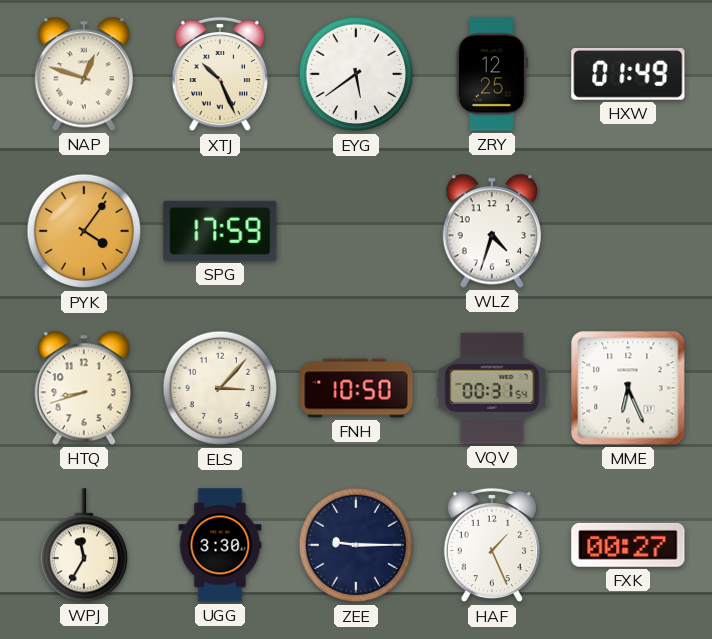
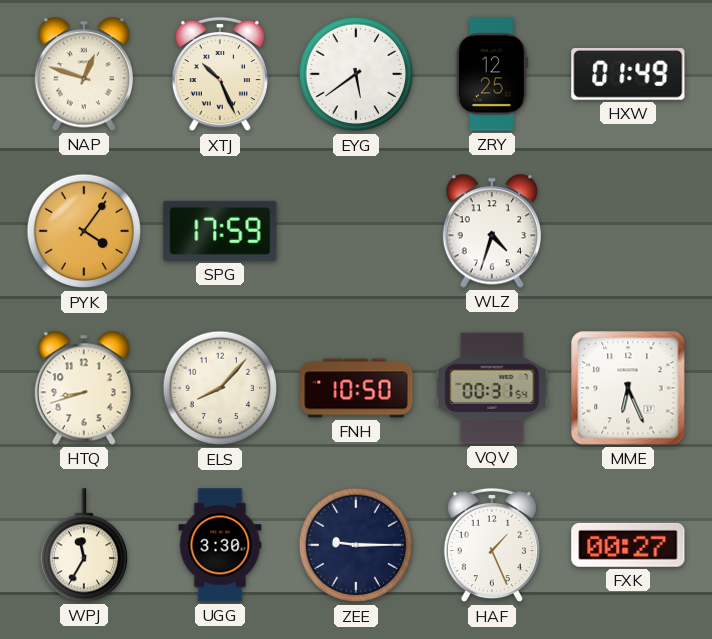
ELS: 3:07 -> 8:07
